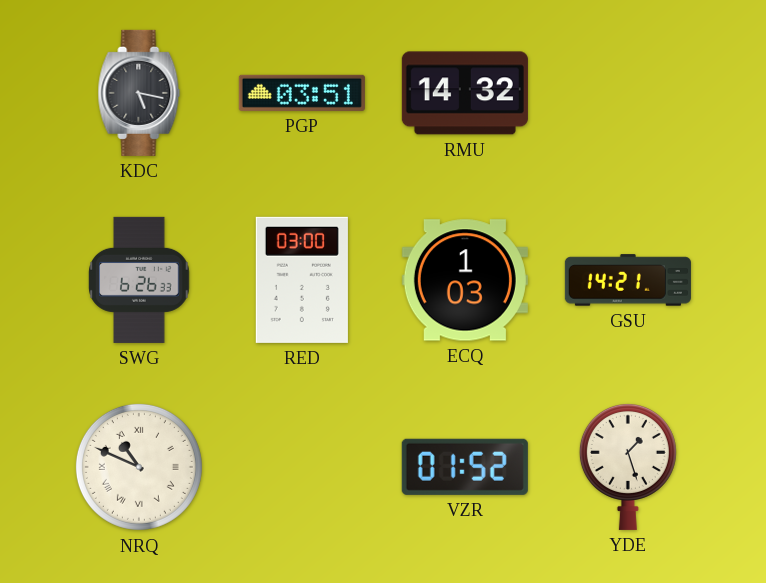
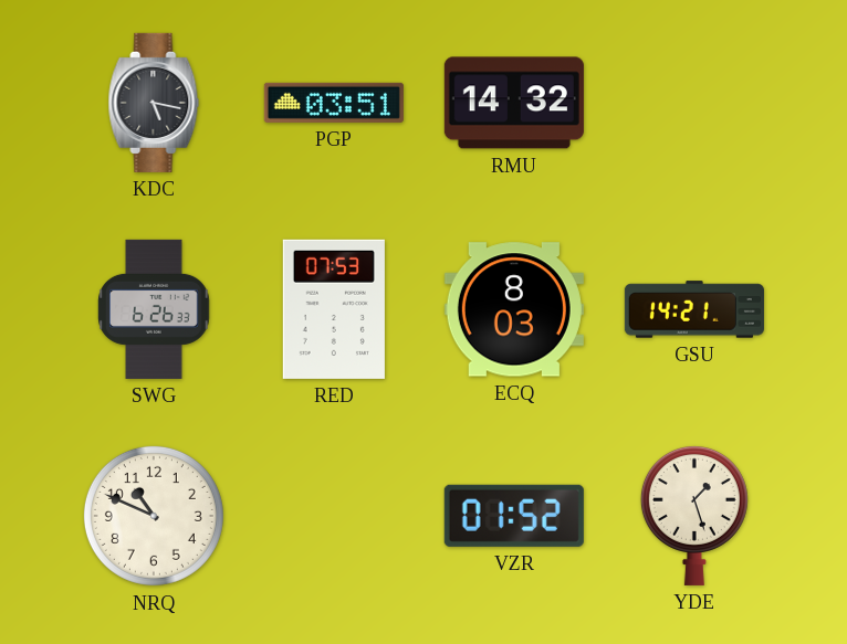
RED: 03:00 -> 07:53
ECQ: 1:03 -> 8:03
NRQ numerals: Roman -> Arabic
